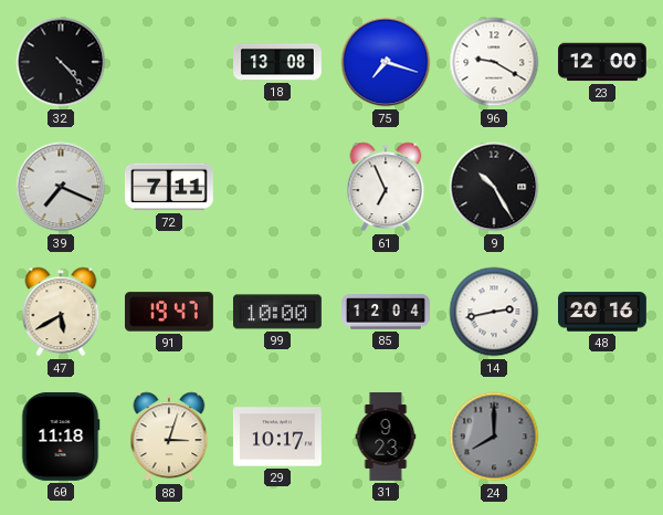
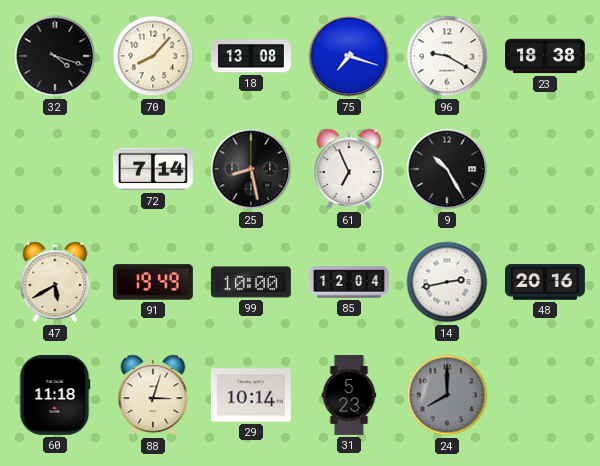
32: 4:23 -> 4:18
70: none -> 8:07
23: 12:00 -> 18:38
39: 7:19 -> none
72: 7:11 -> 7:14
25: none -> 8:28
91: 19:47 -> 19:49
29: 10:17 -> 10:14
31: 9:23 -> 5:23
